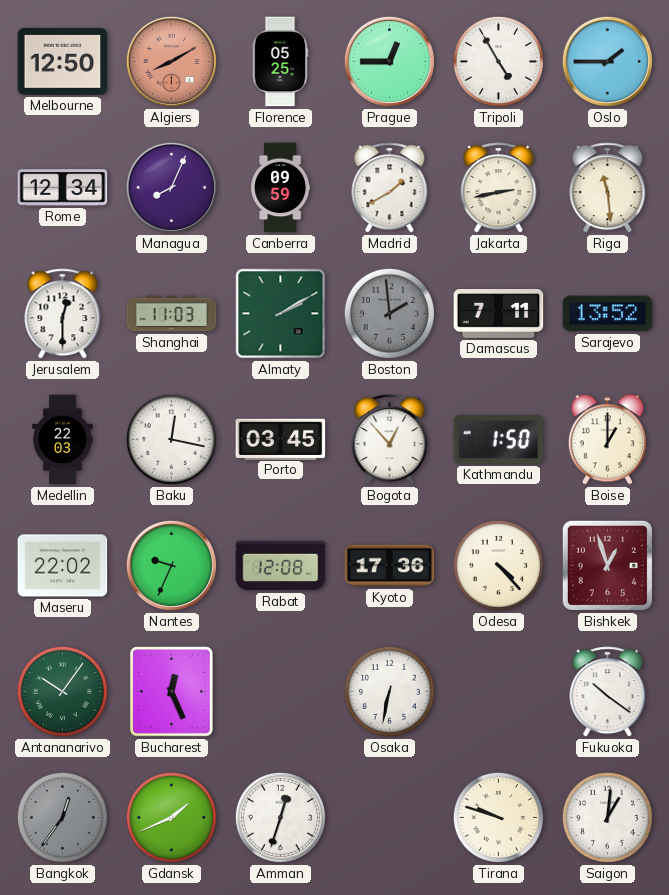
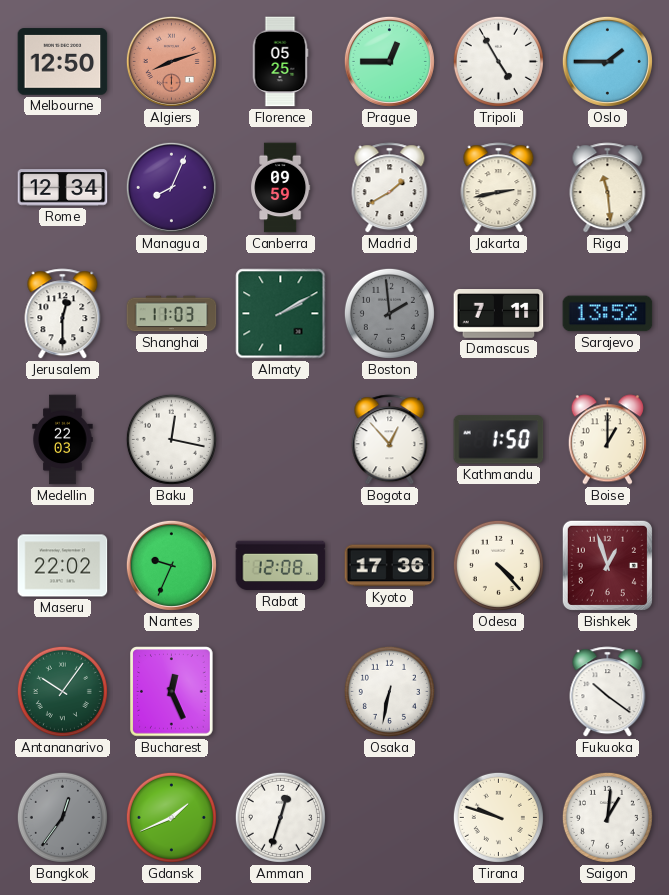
Algiers: 8:10 -> 8:12
Porto: 03:45 -> none
